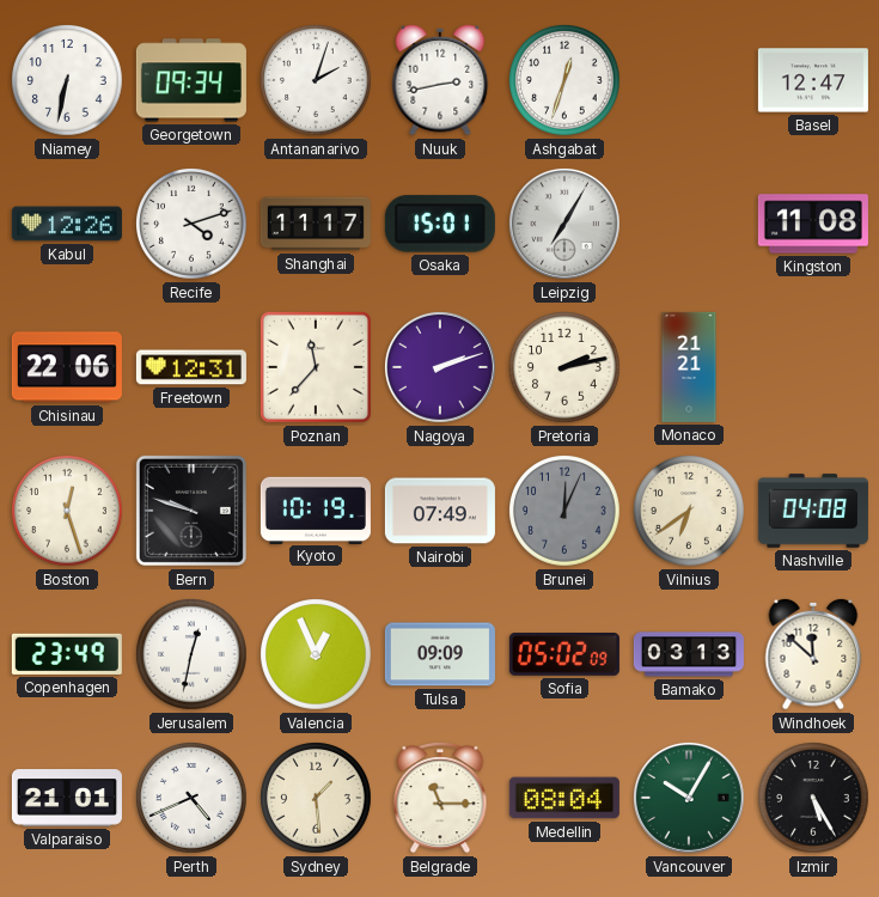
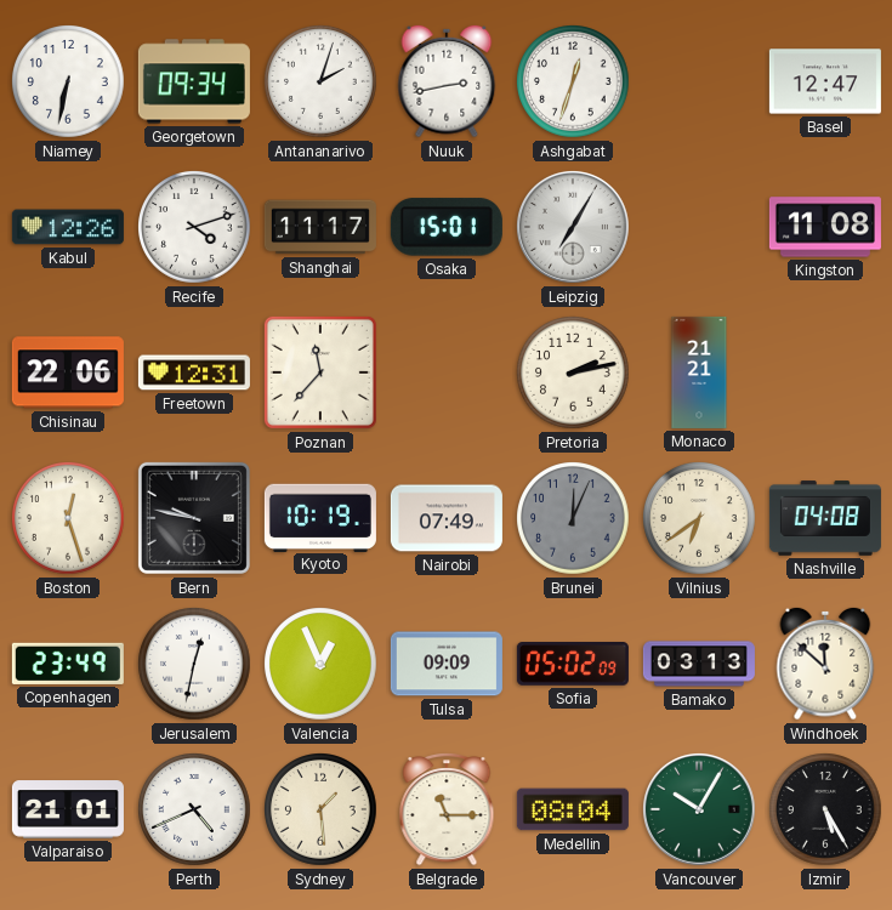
Nagoya: 2:12 -> none
Bern: 9:48 -> 9:47
